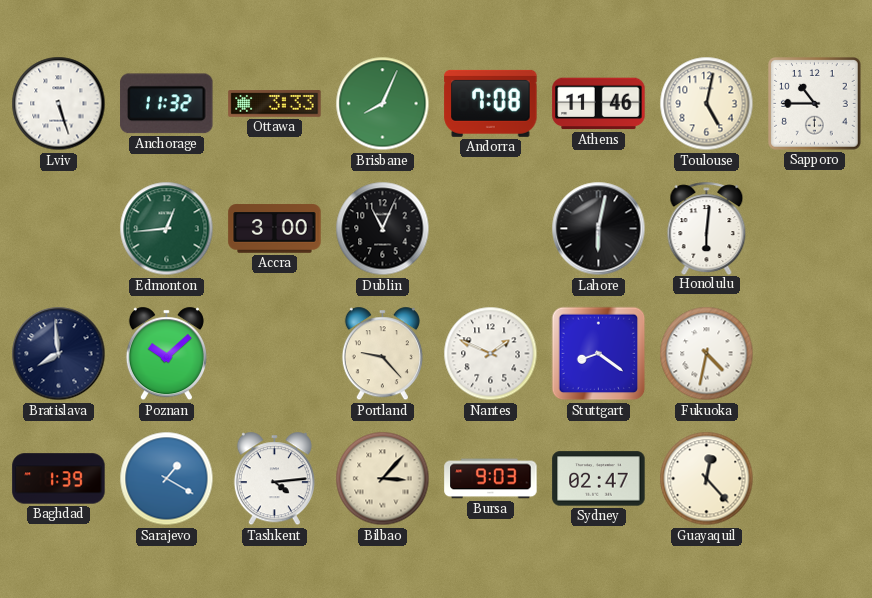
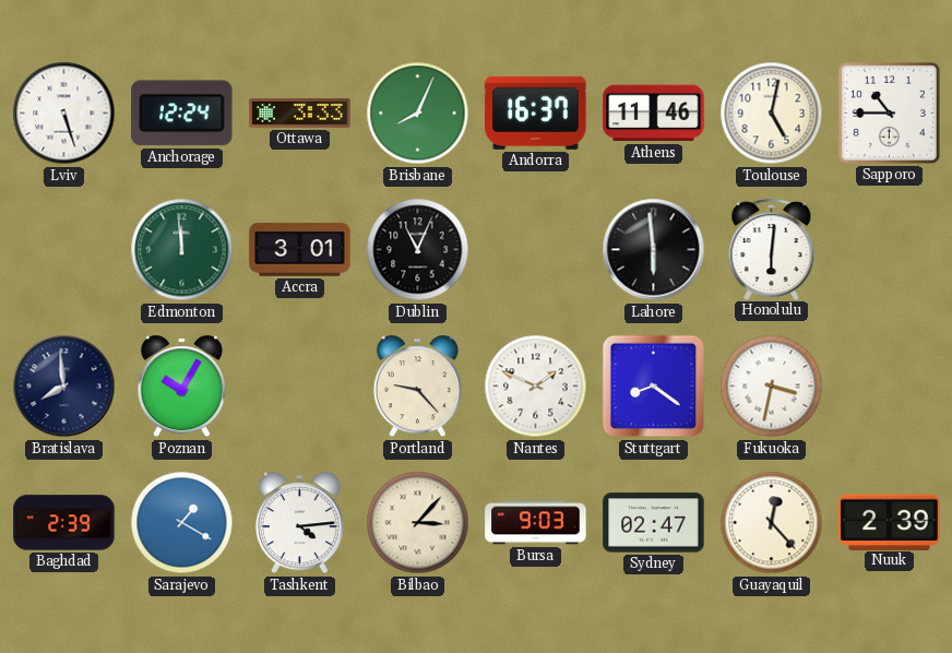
Anchorage: 11:32 -> 12:24
Andorra: 7:08 -> 16:37
Edmonton: 12:44 -> 11:59
Accra: 3:00 -> 3:01
Lahore: 6:02 -> 5:59
Poznan: 10:08 -> 10:05
Fukuoka: 4:32 -> 3:32
Baghdad: 1:39 -> 2:39
Nuuk: none -> 2:39
